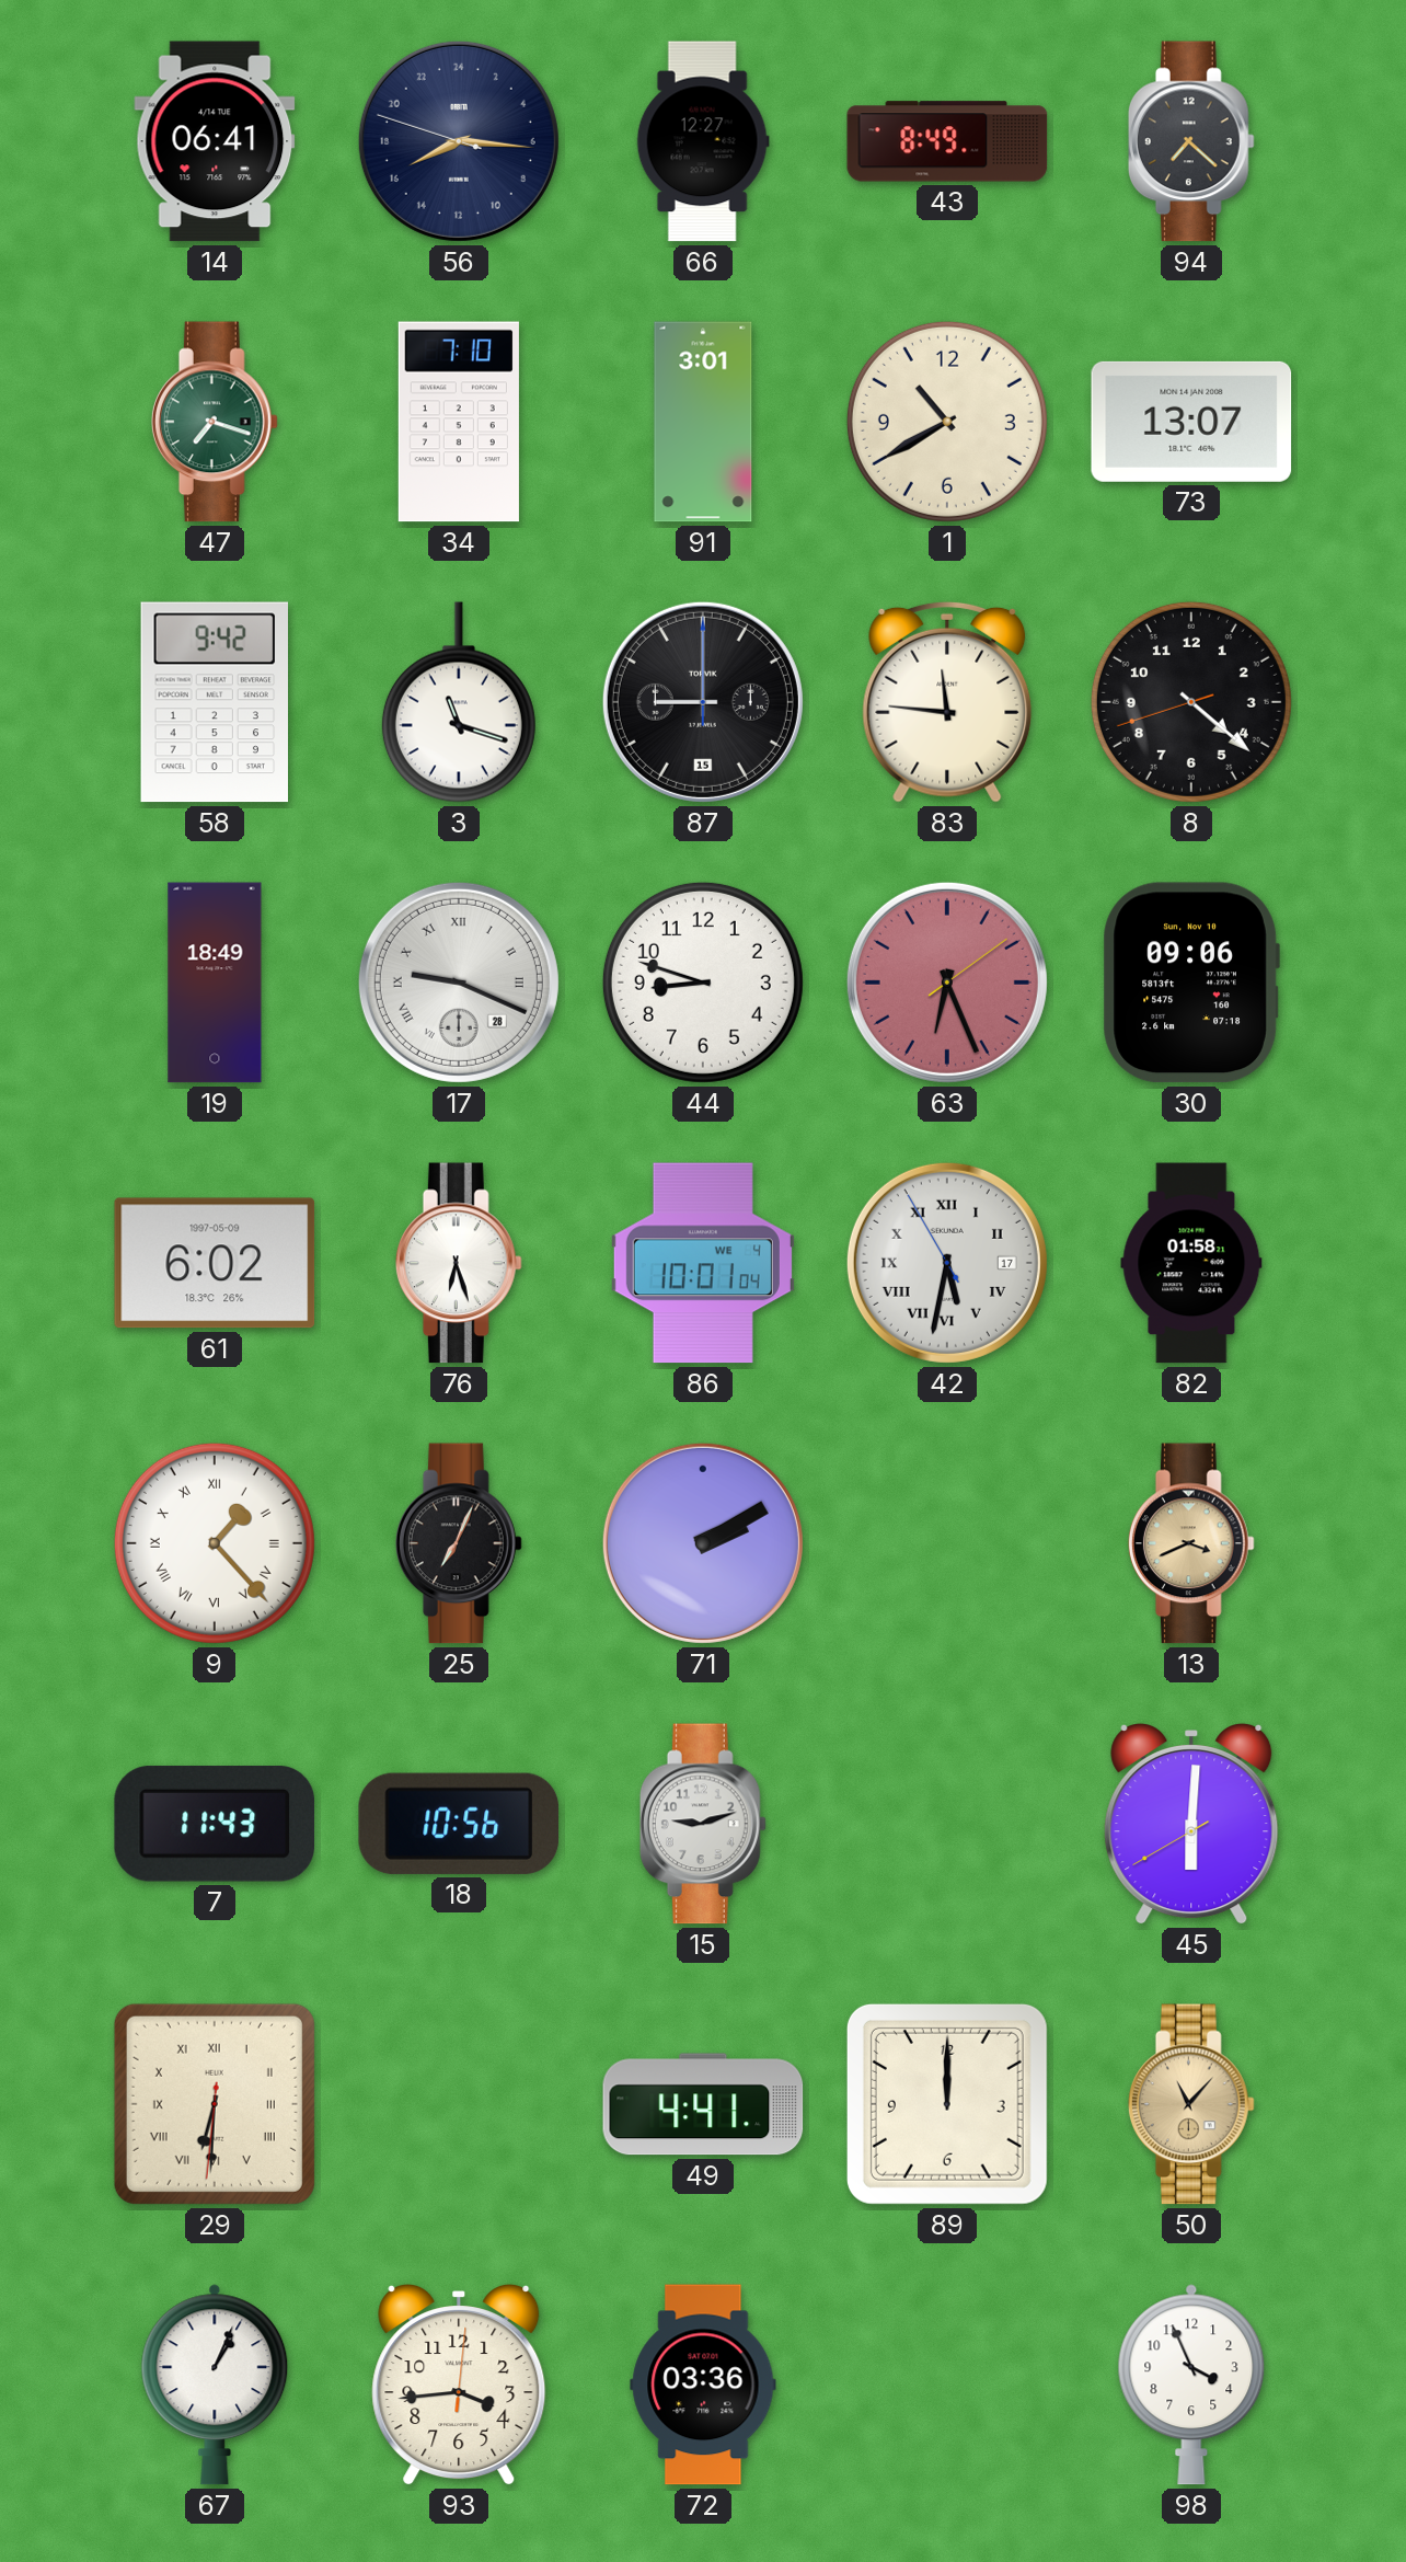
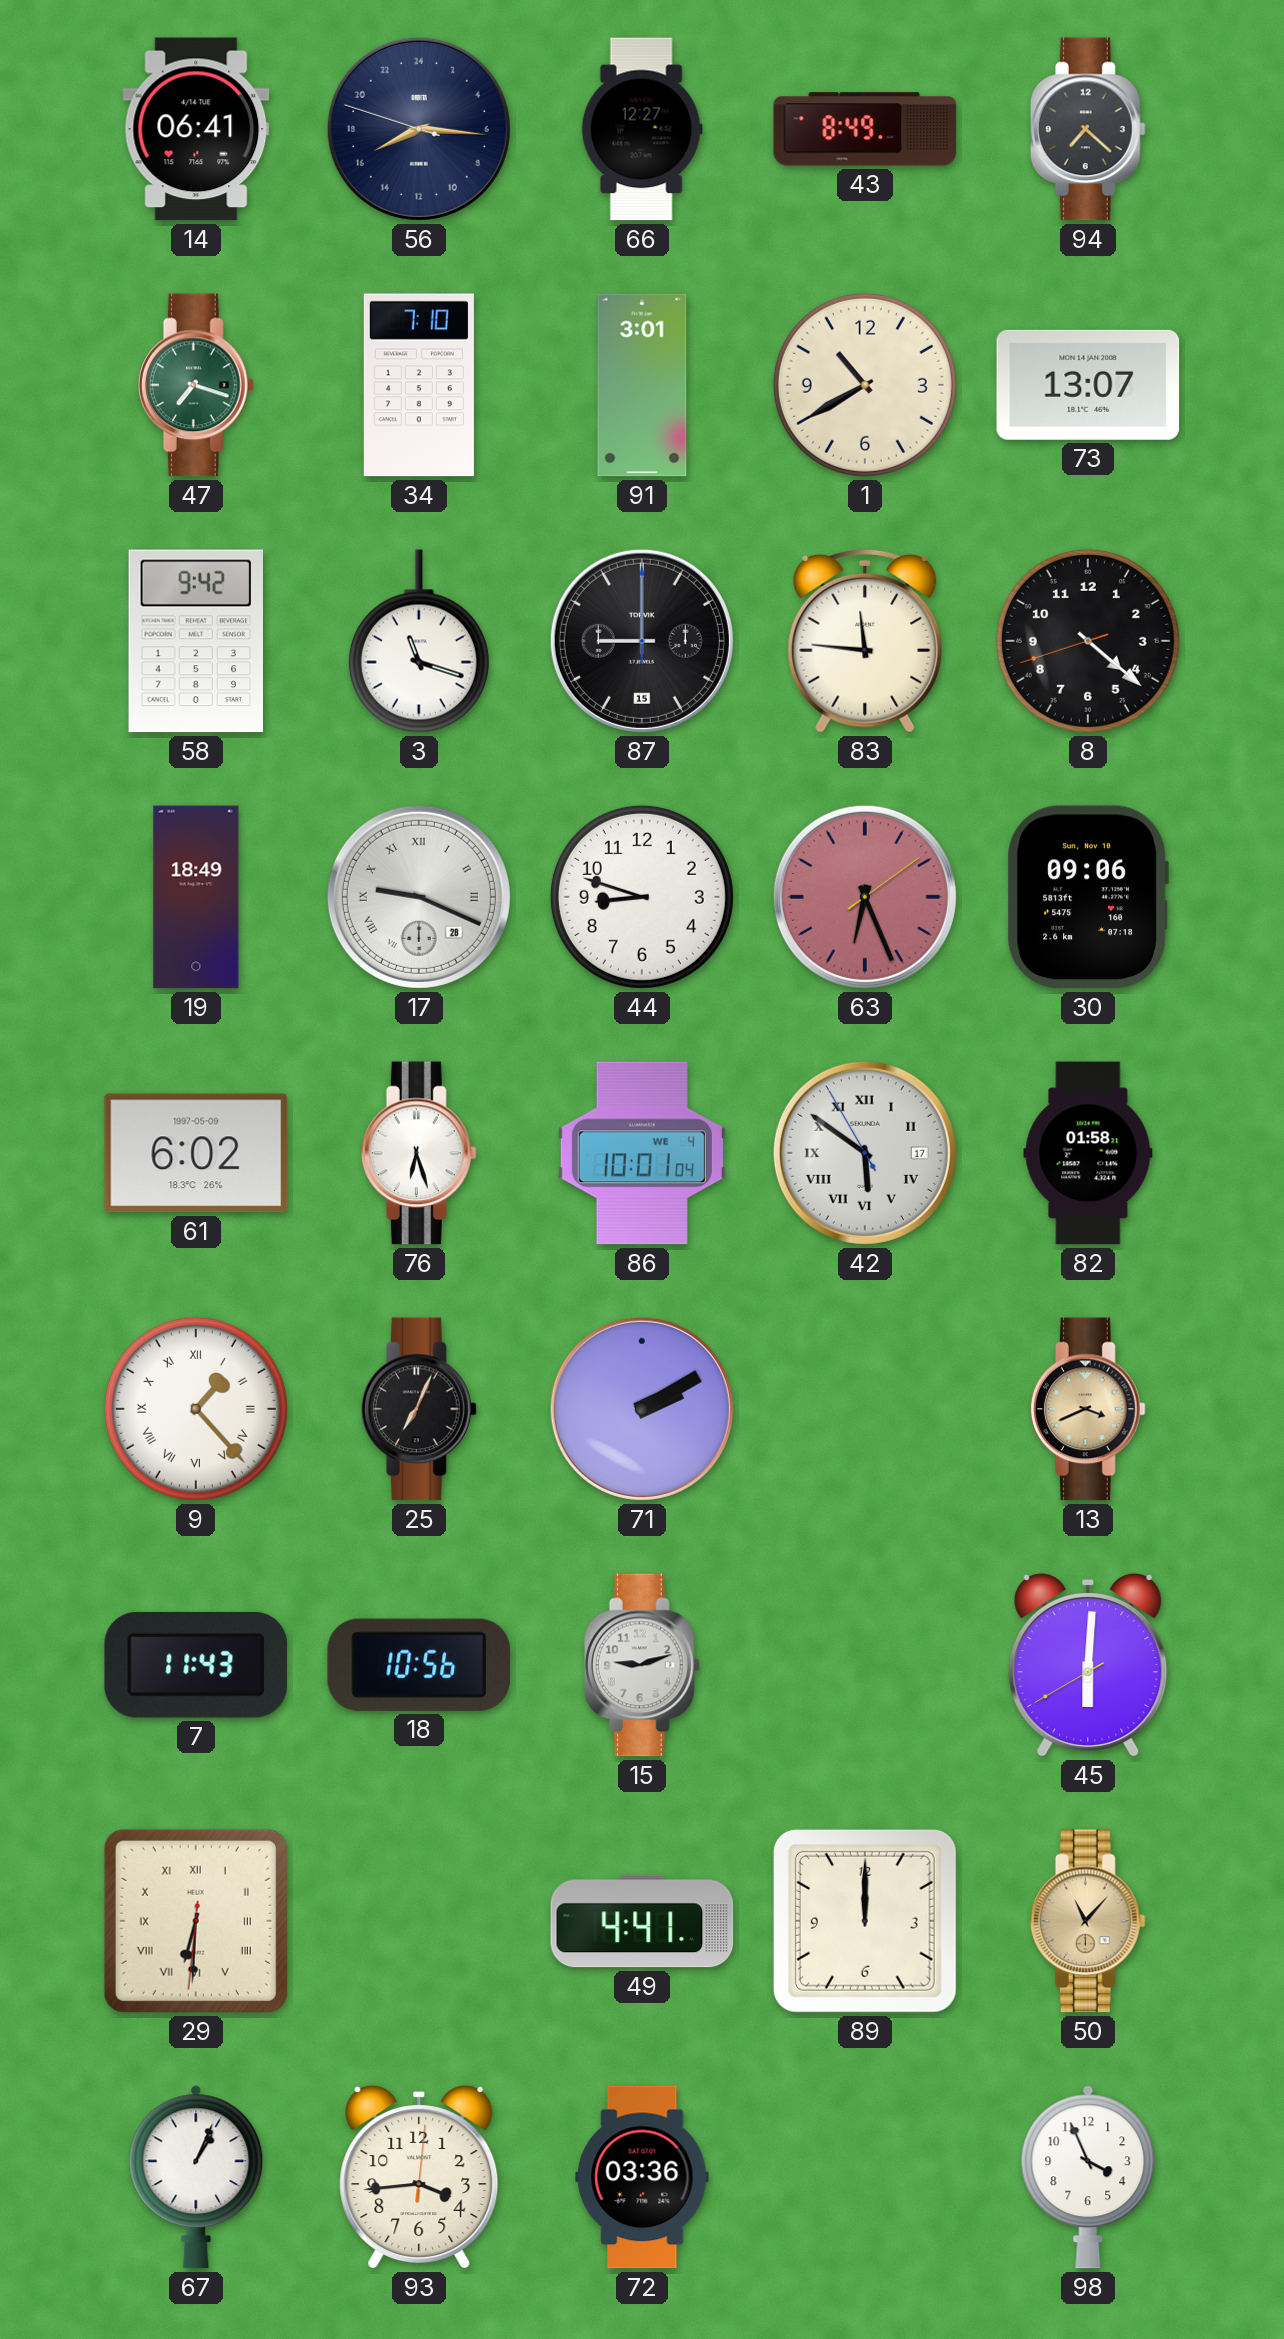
42: 5:31 -> 5:50
